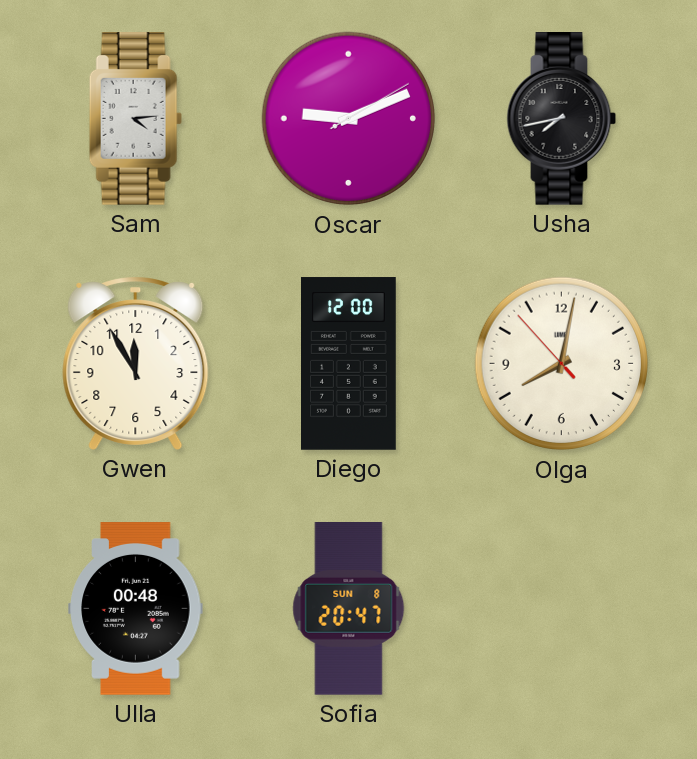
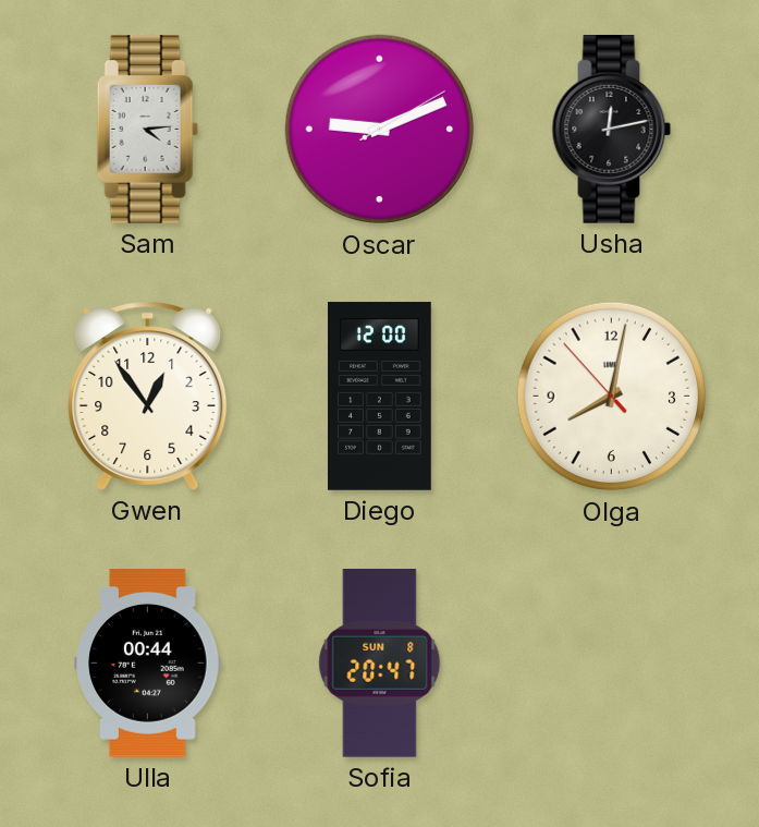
Usha: 7:43 -> 12:13
Gwen: 11:55 -> 12:54
Ulla: 00:48 -> 00:44
